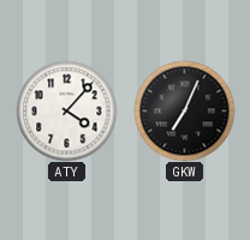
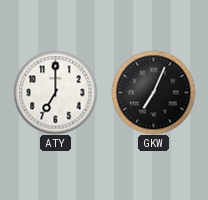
ATY: 4:07 -> 7:00
